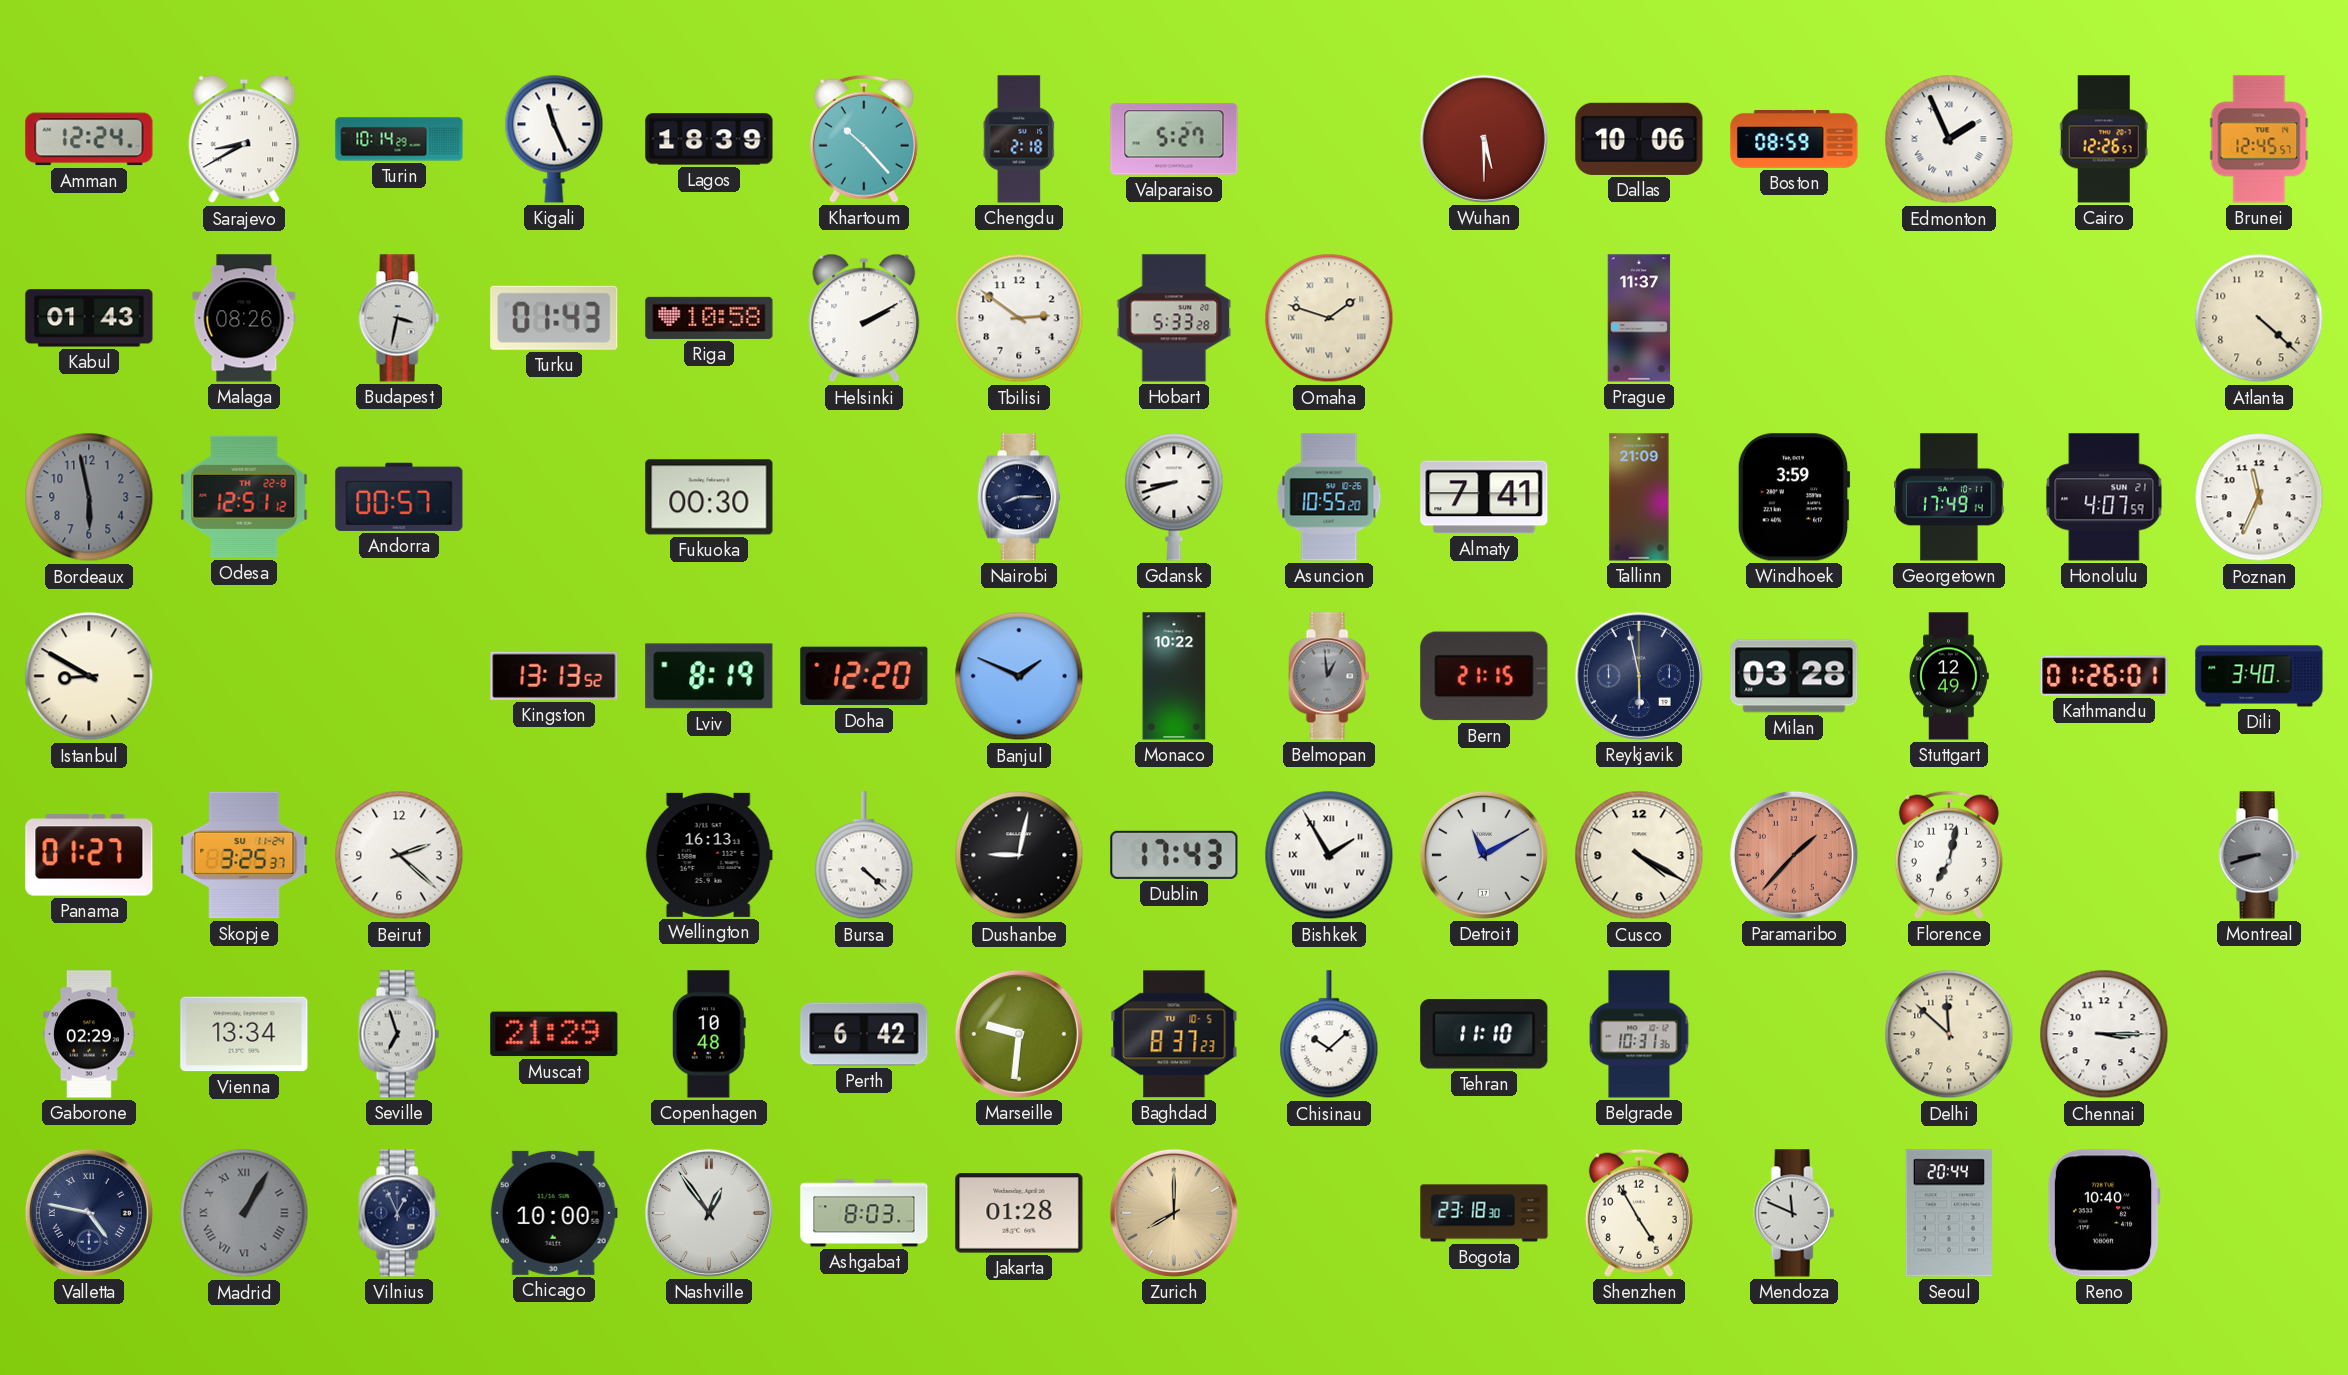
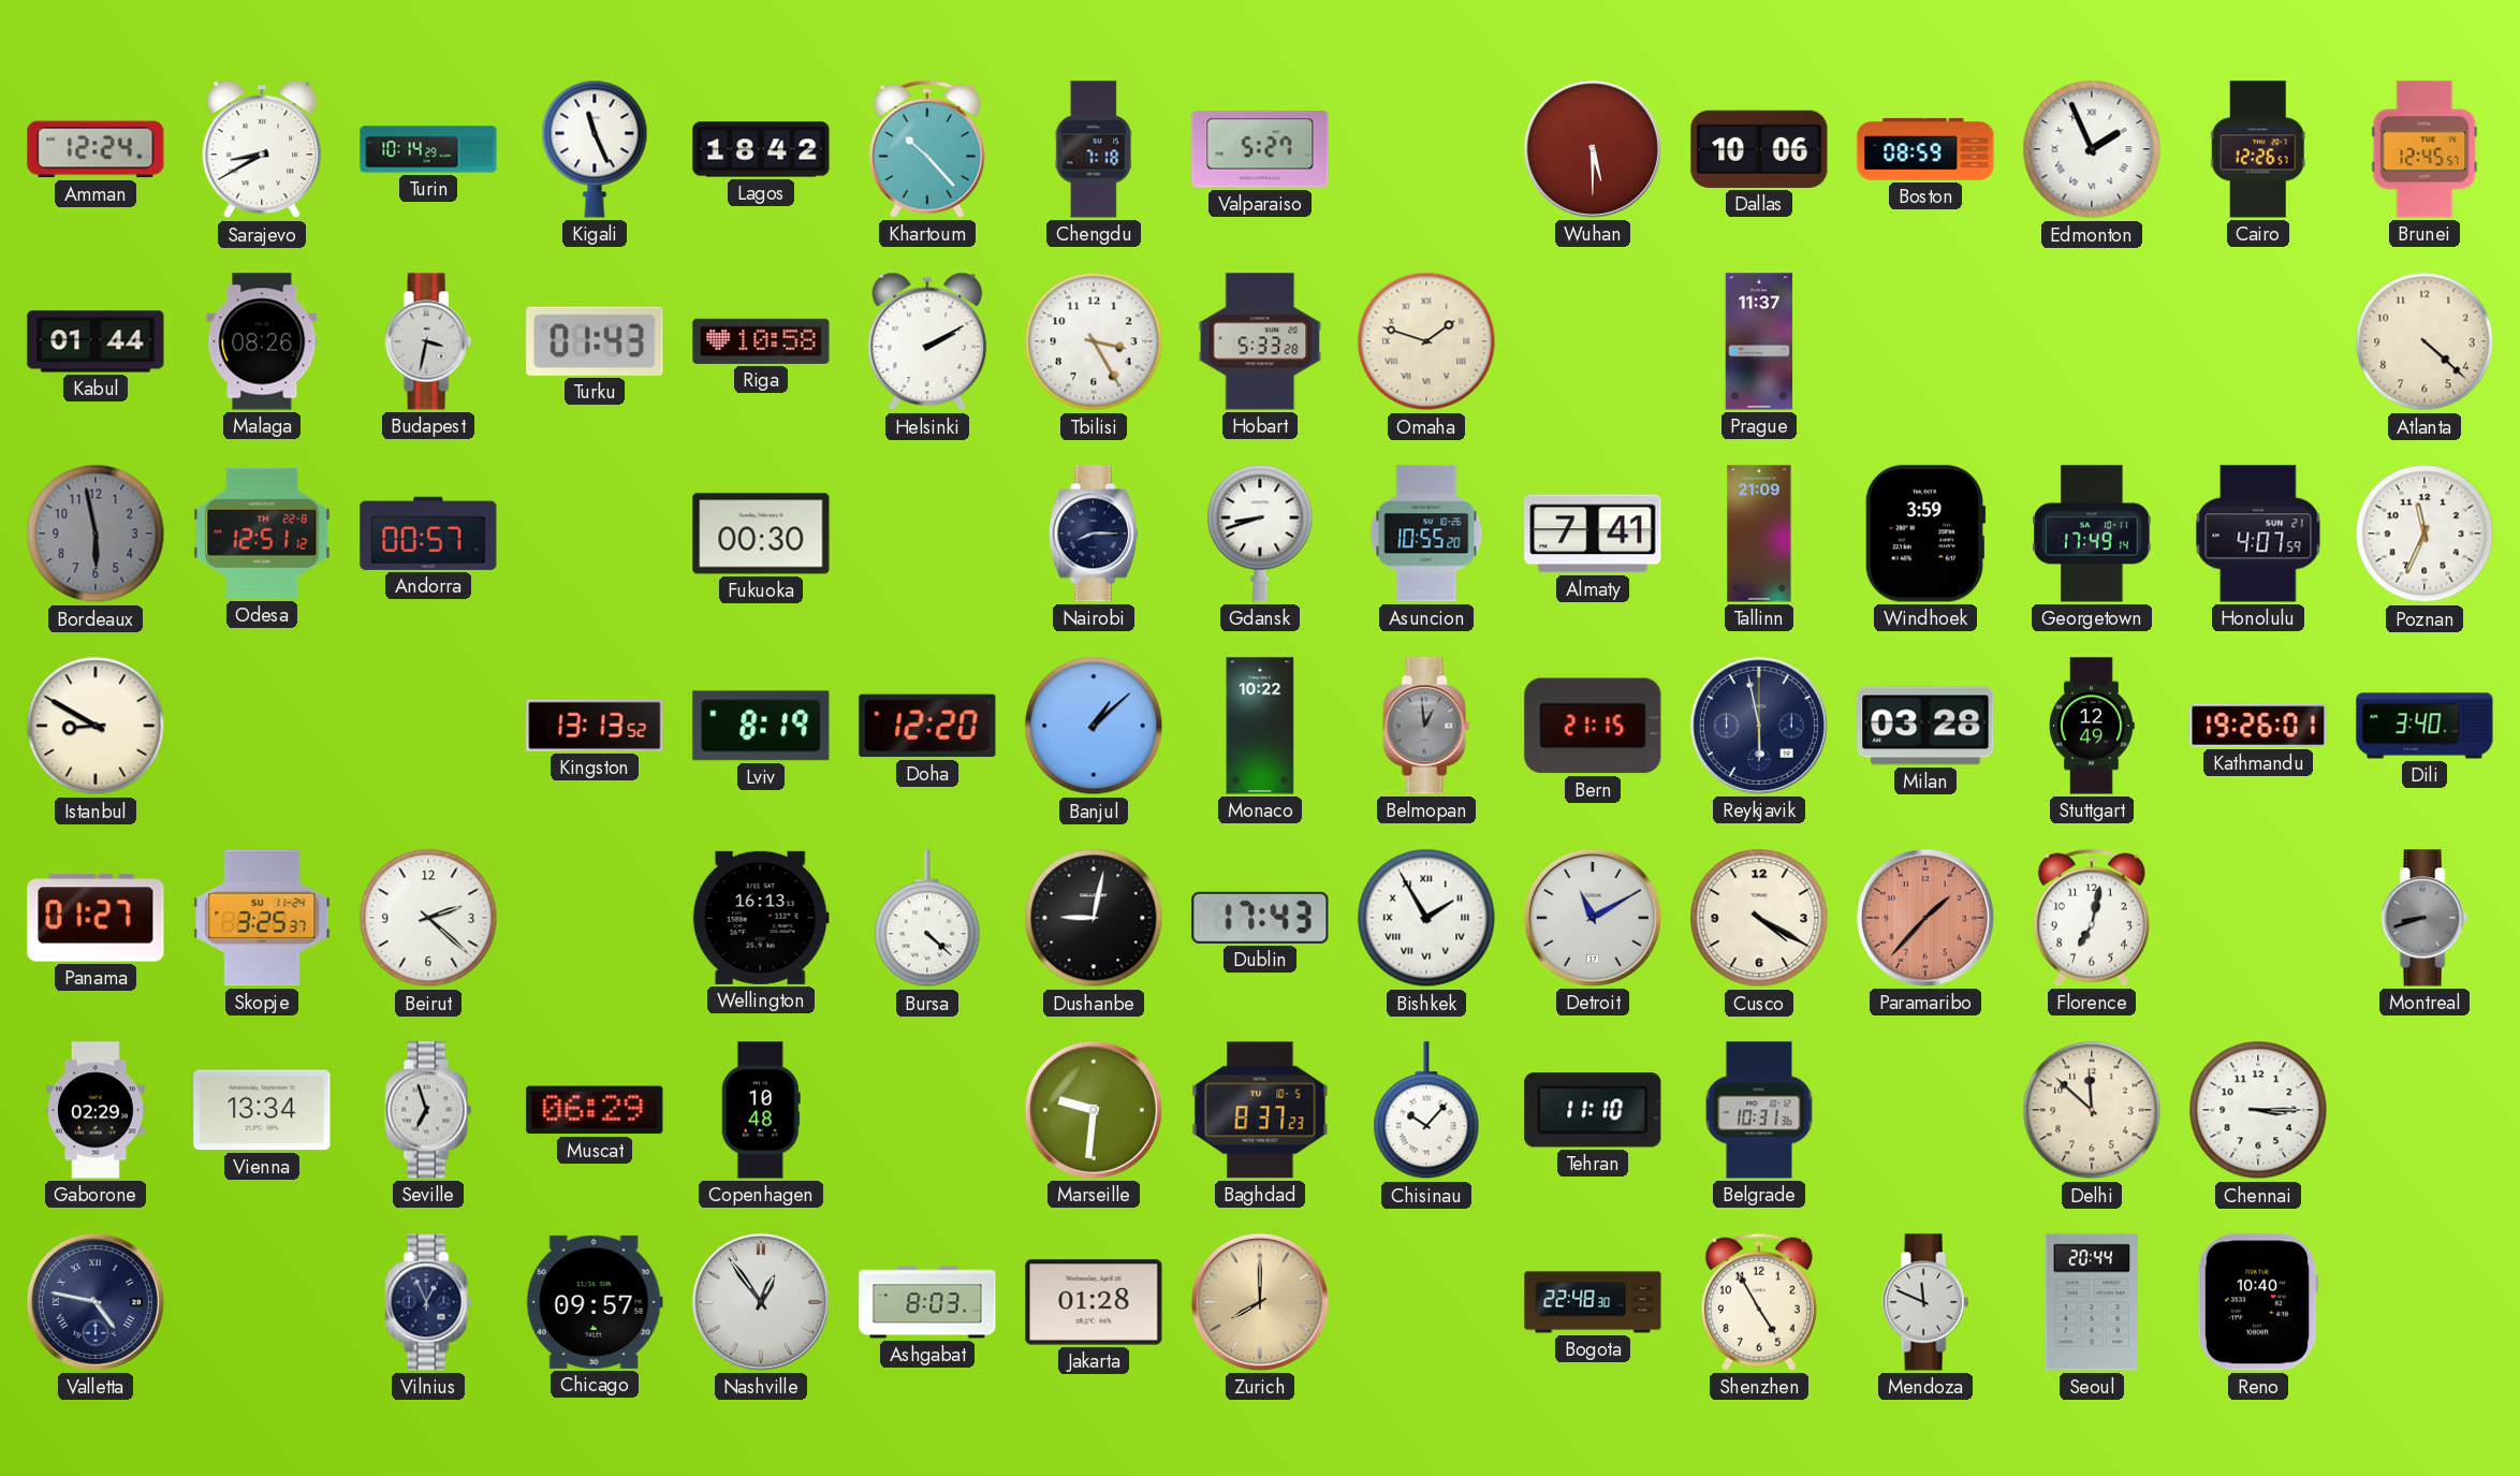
Lagos: 18:39 -> 18:42
Chengdu: 2:18 -> 7:18
Kabul: 01:43 -> 01:44
Tbilisi: 2:51 -> 3:25
Banjul: 1:49 -> 1:08
Kathmandu: 01:26 -> 19:26
Muscat: 21:29 -> 06:29
Perth: 6:42 -> none
Chisinau: 10:08 -> 10:07
Madrid: 1:05 -> none
Chicago: 10:00 -> 09:57
Bogota: 23:18 -> 22:48
